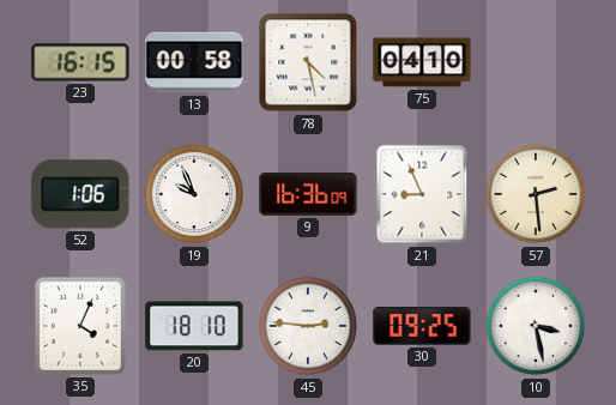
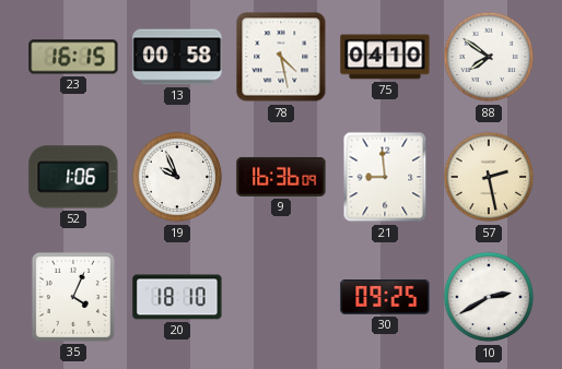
88: none -> 7:51
21: 8:56 -> 8:59
57: 2:29 -> 2:28
45: 2:46 -> none
10: 3:28 -> 2:40
